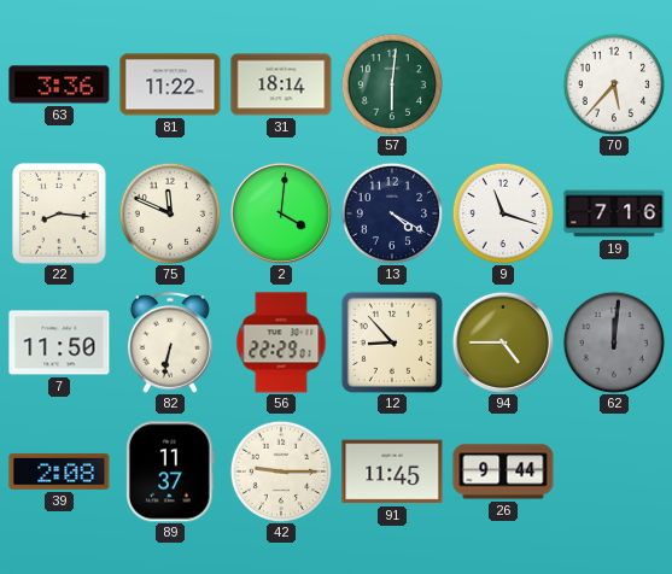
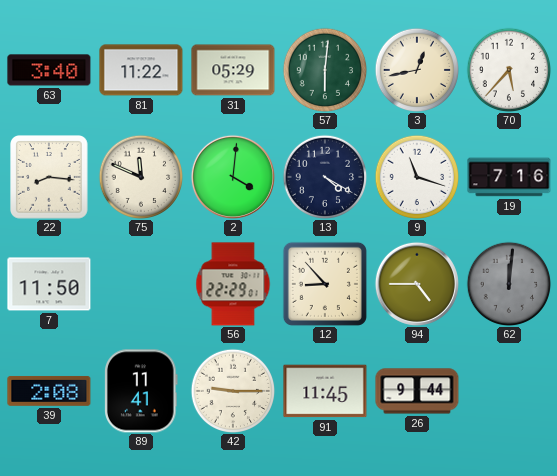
63: 3:36 -> 3:40
31: 18:14 -> 05:29
3: none -> 12:43
82: 6:32 -> none
89: 11:37 -> 11:41
